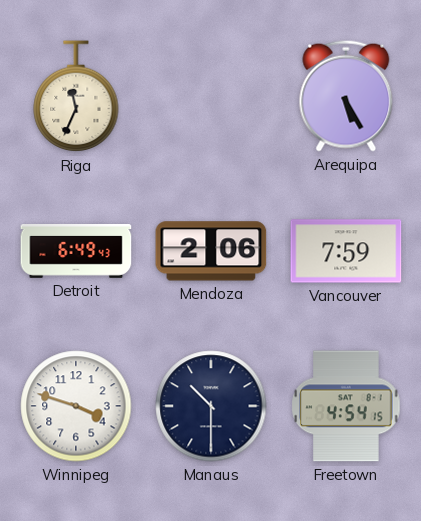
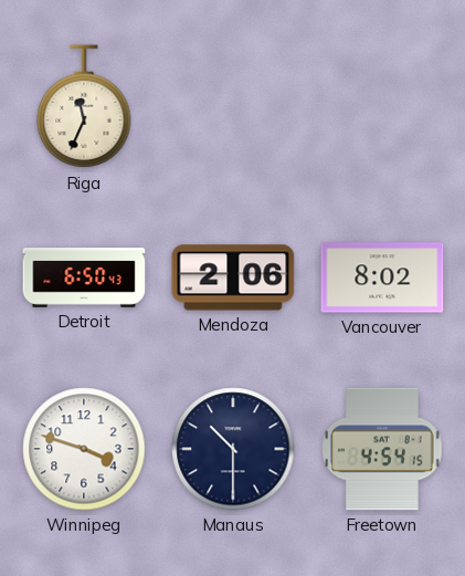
Arequipa: 5:25 -> none
Detroit: 6:49 -> 6:50
Vancouver: 7:59 -> 8:02
